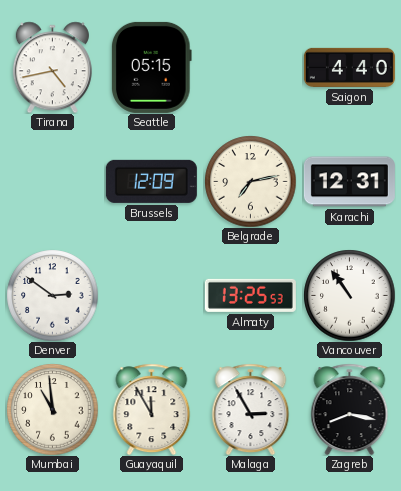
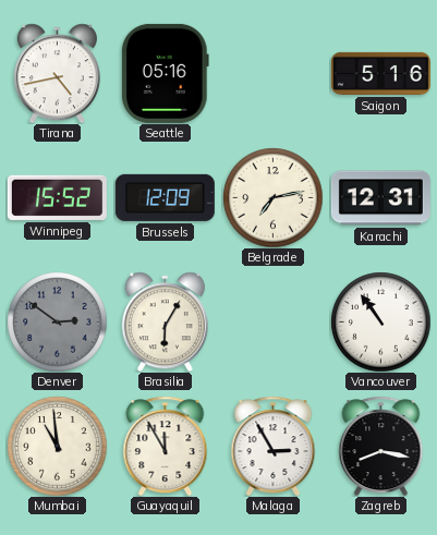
Seattle: 05:15 -> 05:16
Saigon: 4:40 -> 5:16
Winnipeg: none -> 15:52
Denver dial: white -> grey
Brasilia: none -> 6:05
Almaty: 13:25 -> none
